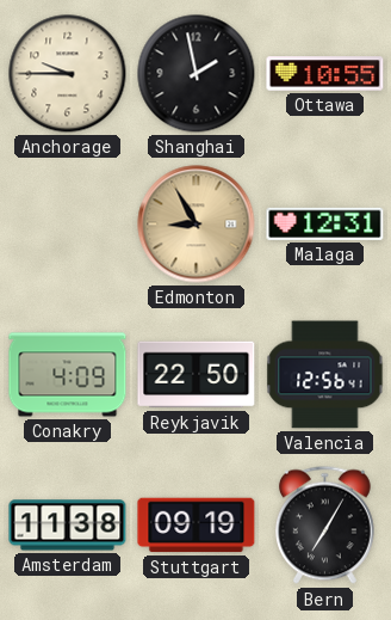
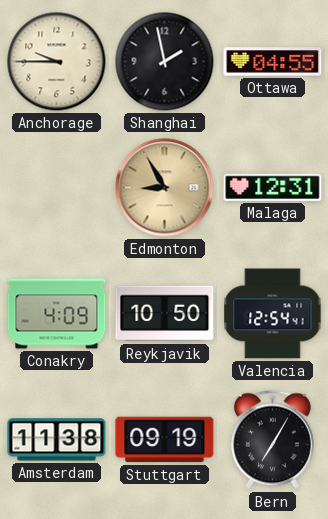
Ottawa: 10:55 -> 04:55
Reykjavik: 22:50 -> 10:50
Valencia: 12:56 -> 12:54
